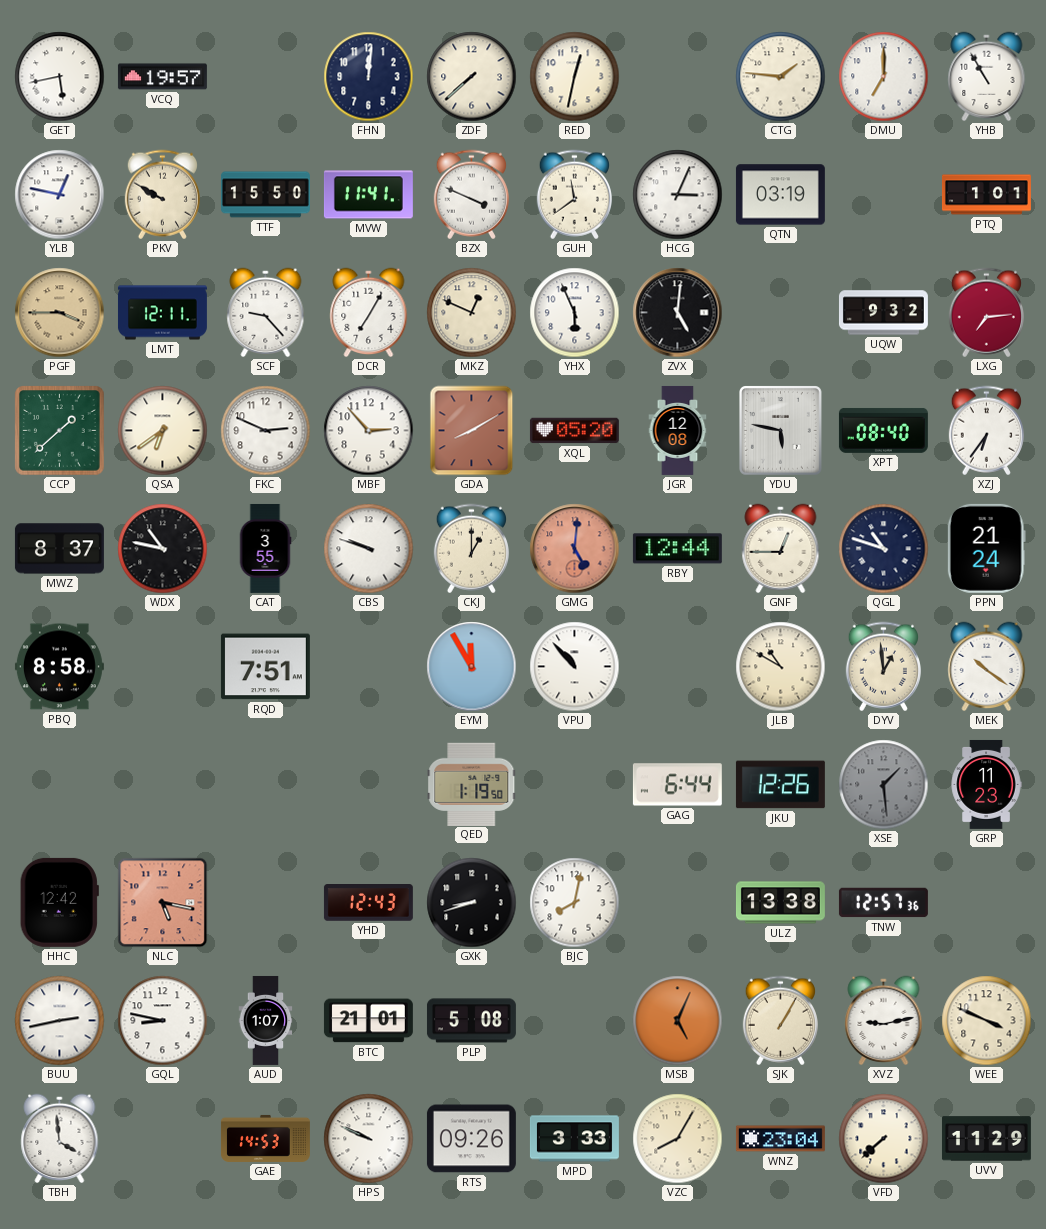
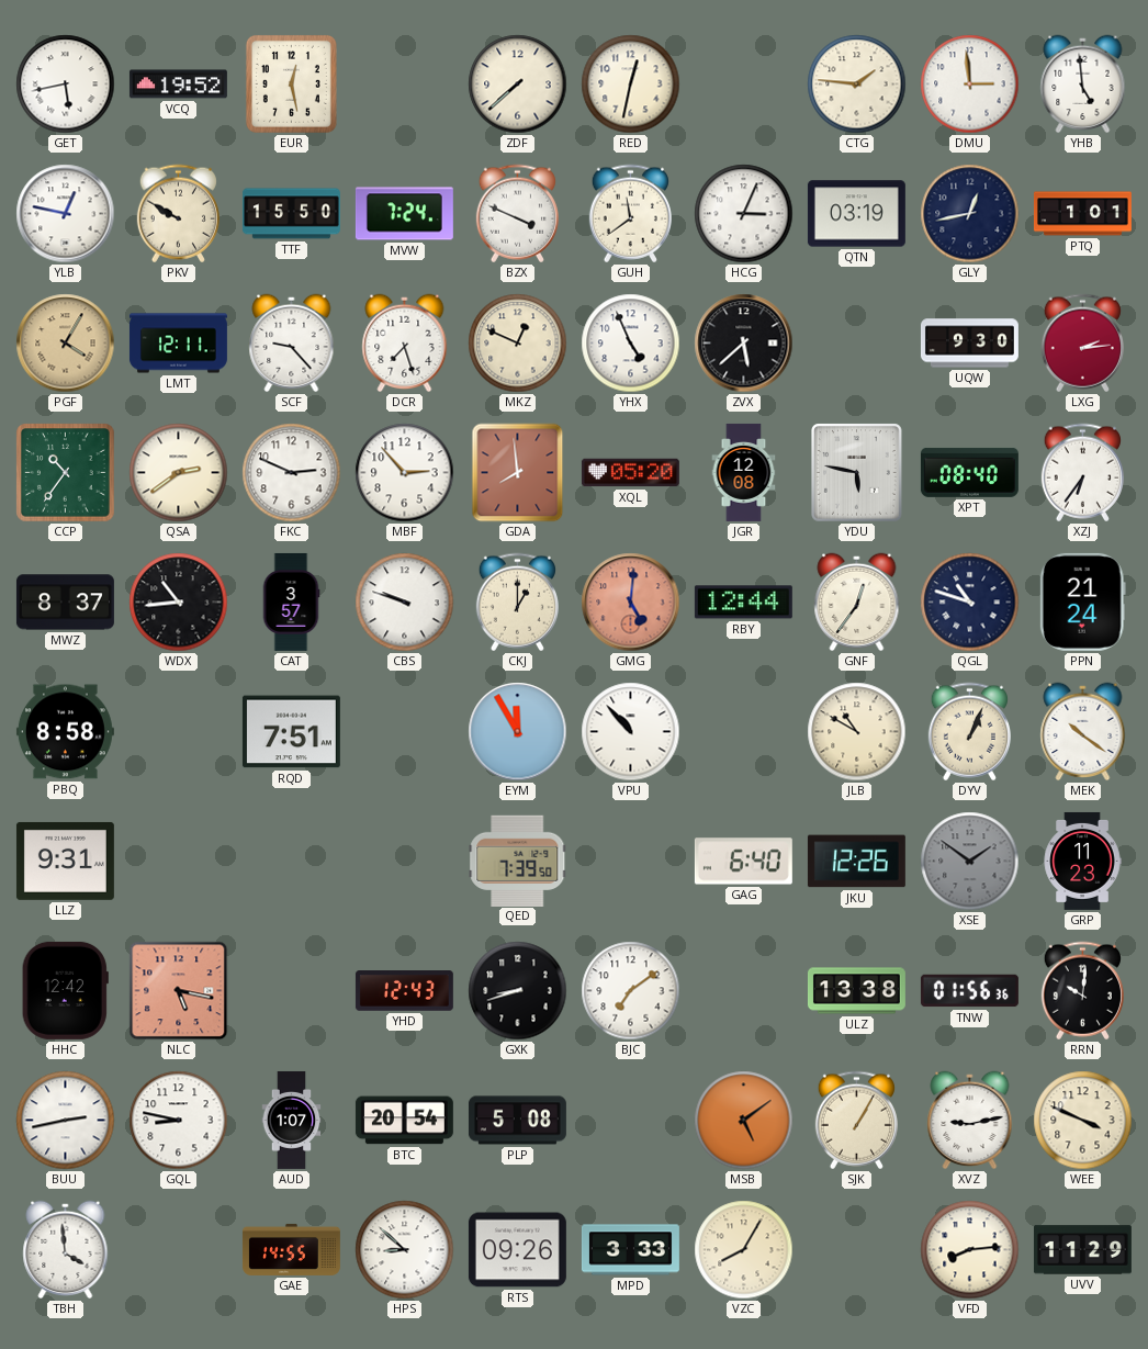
VCQ: 19:57 -> 19:52
EUR: none -> 12:28
FHN: 12:01 -> none
DMU: 7:00 -> 2:59
YHB: 10:55 -> 4:59
MVW: 11:41 -> 7:24
GLY: none -> 12:43
PGF: 3:45 -> 4:05
DCR: 7:05 -> 7:27
YHX: 5:56 -> 4:56
ZVX: 5:01 -> 5:38
UQW: 9:32 -> 9:30
LXG: 7:14 -> 2:14
CCP: 1:38 -> 10:36
QSA: 6:39 -> 2:39
GDA: 8:10 -> 7:59
WDX: 10:47 -> 10:44
CAT: 3:55 -> 3:57
GNF: 12:45 -> 12:36
DYV: 12:59 -> 1:04
LLZ: none -> 9:31
QED: 1:19 -> 7:39
GAG: 6:44 -> 6:40
XSE: 1:29 -> 1:51
BJC: 8:02 -> 7:09
TNW: 12:57 -> 01:56
RRN: none -> 10:01
BTC: 21:01 -> 20:54
MSB: 5:04 -> 5:09
GAE: 14:53 -> 14:55
HPS: 9:49 -> 8:52
WNZ: 23:04 -> none
VFD: 7:38 -> 8:14
